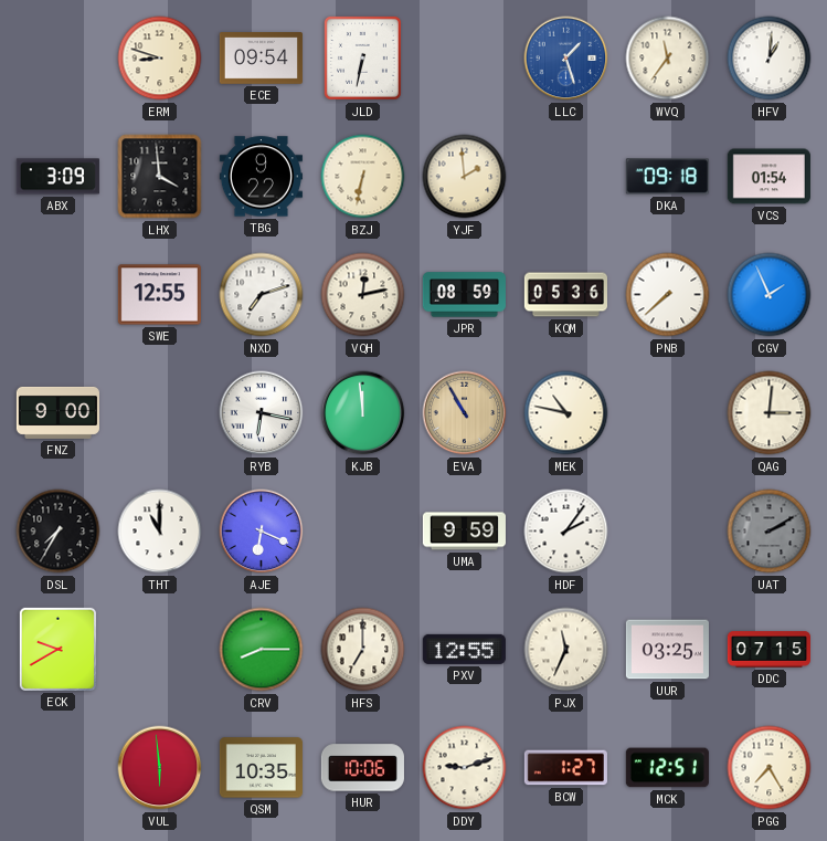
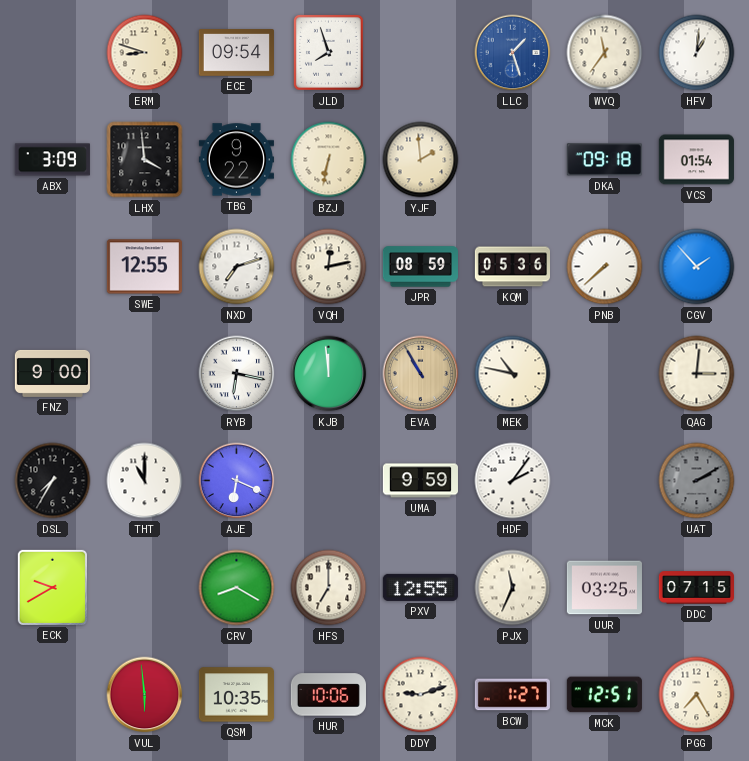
JLD: 6:32 -> 7:57
CGV: 1:56 -> 1:53
CRV: 8:15 -> 8:20
